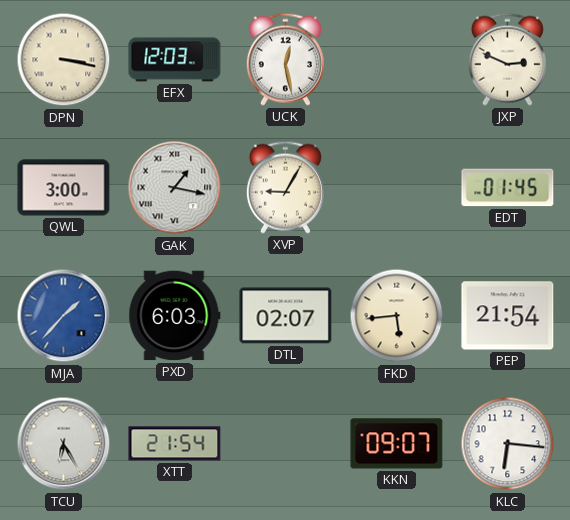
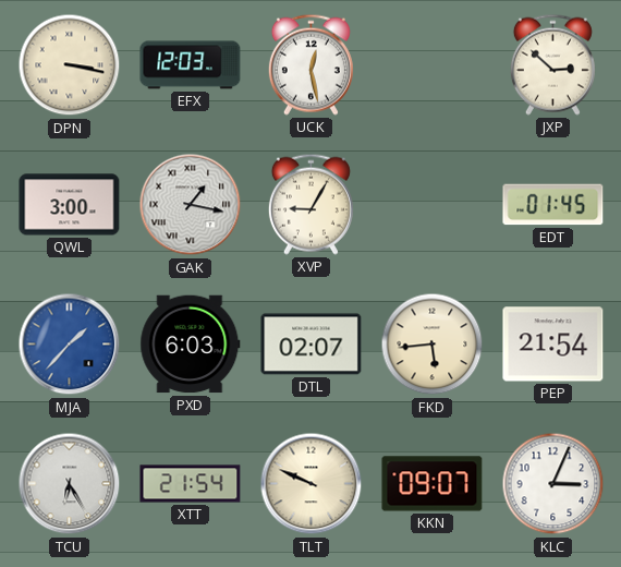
JXP: 2:49 -> 2:52
TLT: none -> 9:49
KLC: 6:16 -> 3:04
